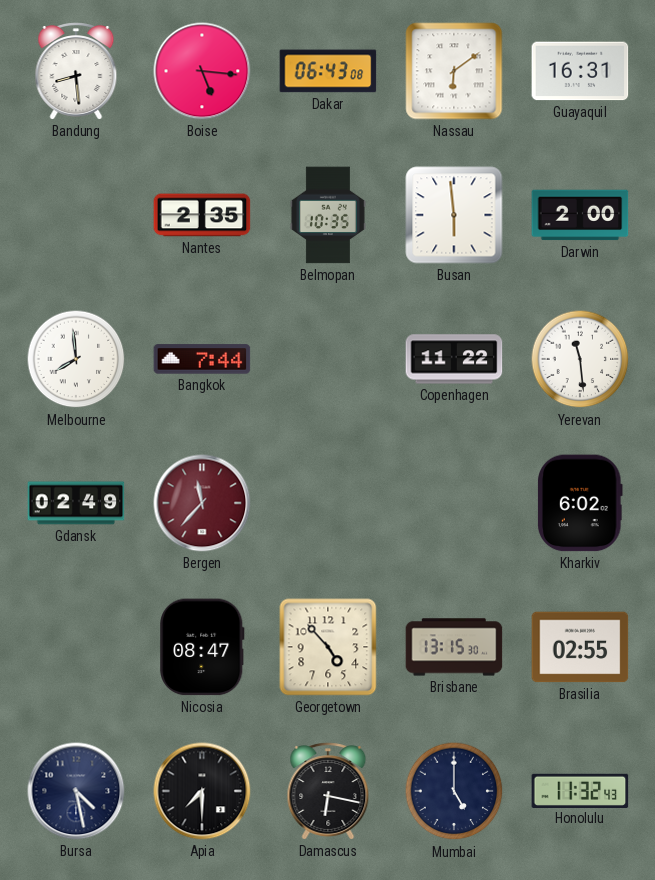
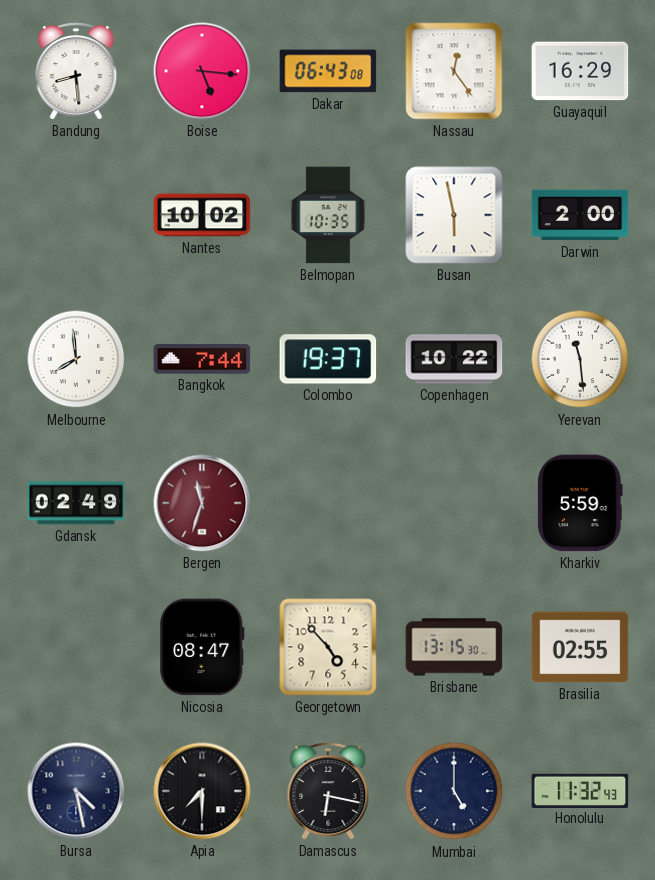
Nassau: 6:09 -> 12:24
Guayaquil: 16:31 -> 16:29
Nantes: 2:35 -> 10:02
Busan: 5:59 -> 5:58
Colombo: none -> 19:37
Copenhagen: 11:22 -> 10:22
Bergen: 11:37 -> 11:33
Kharkiv: 6:02 -> 5:59
